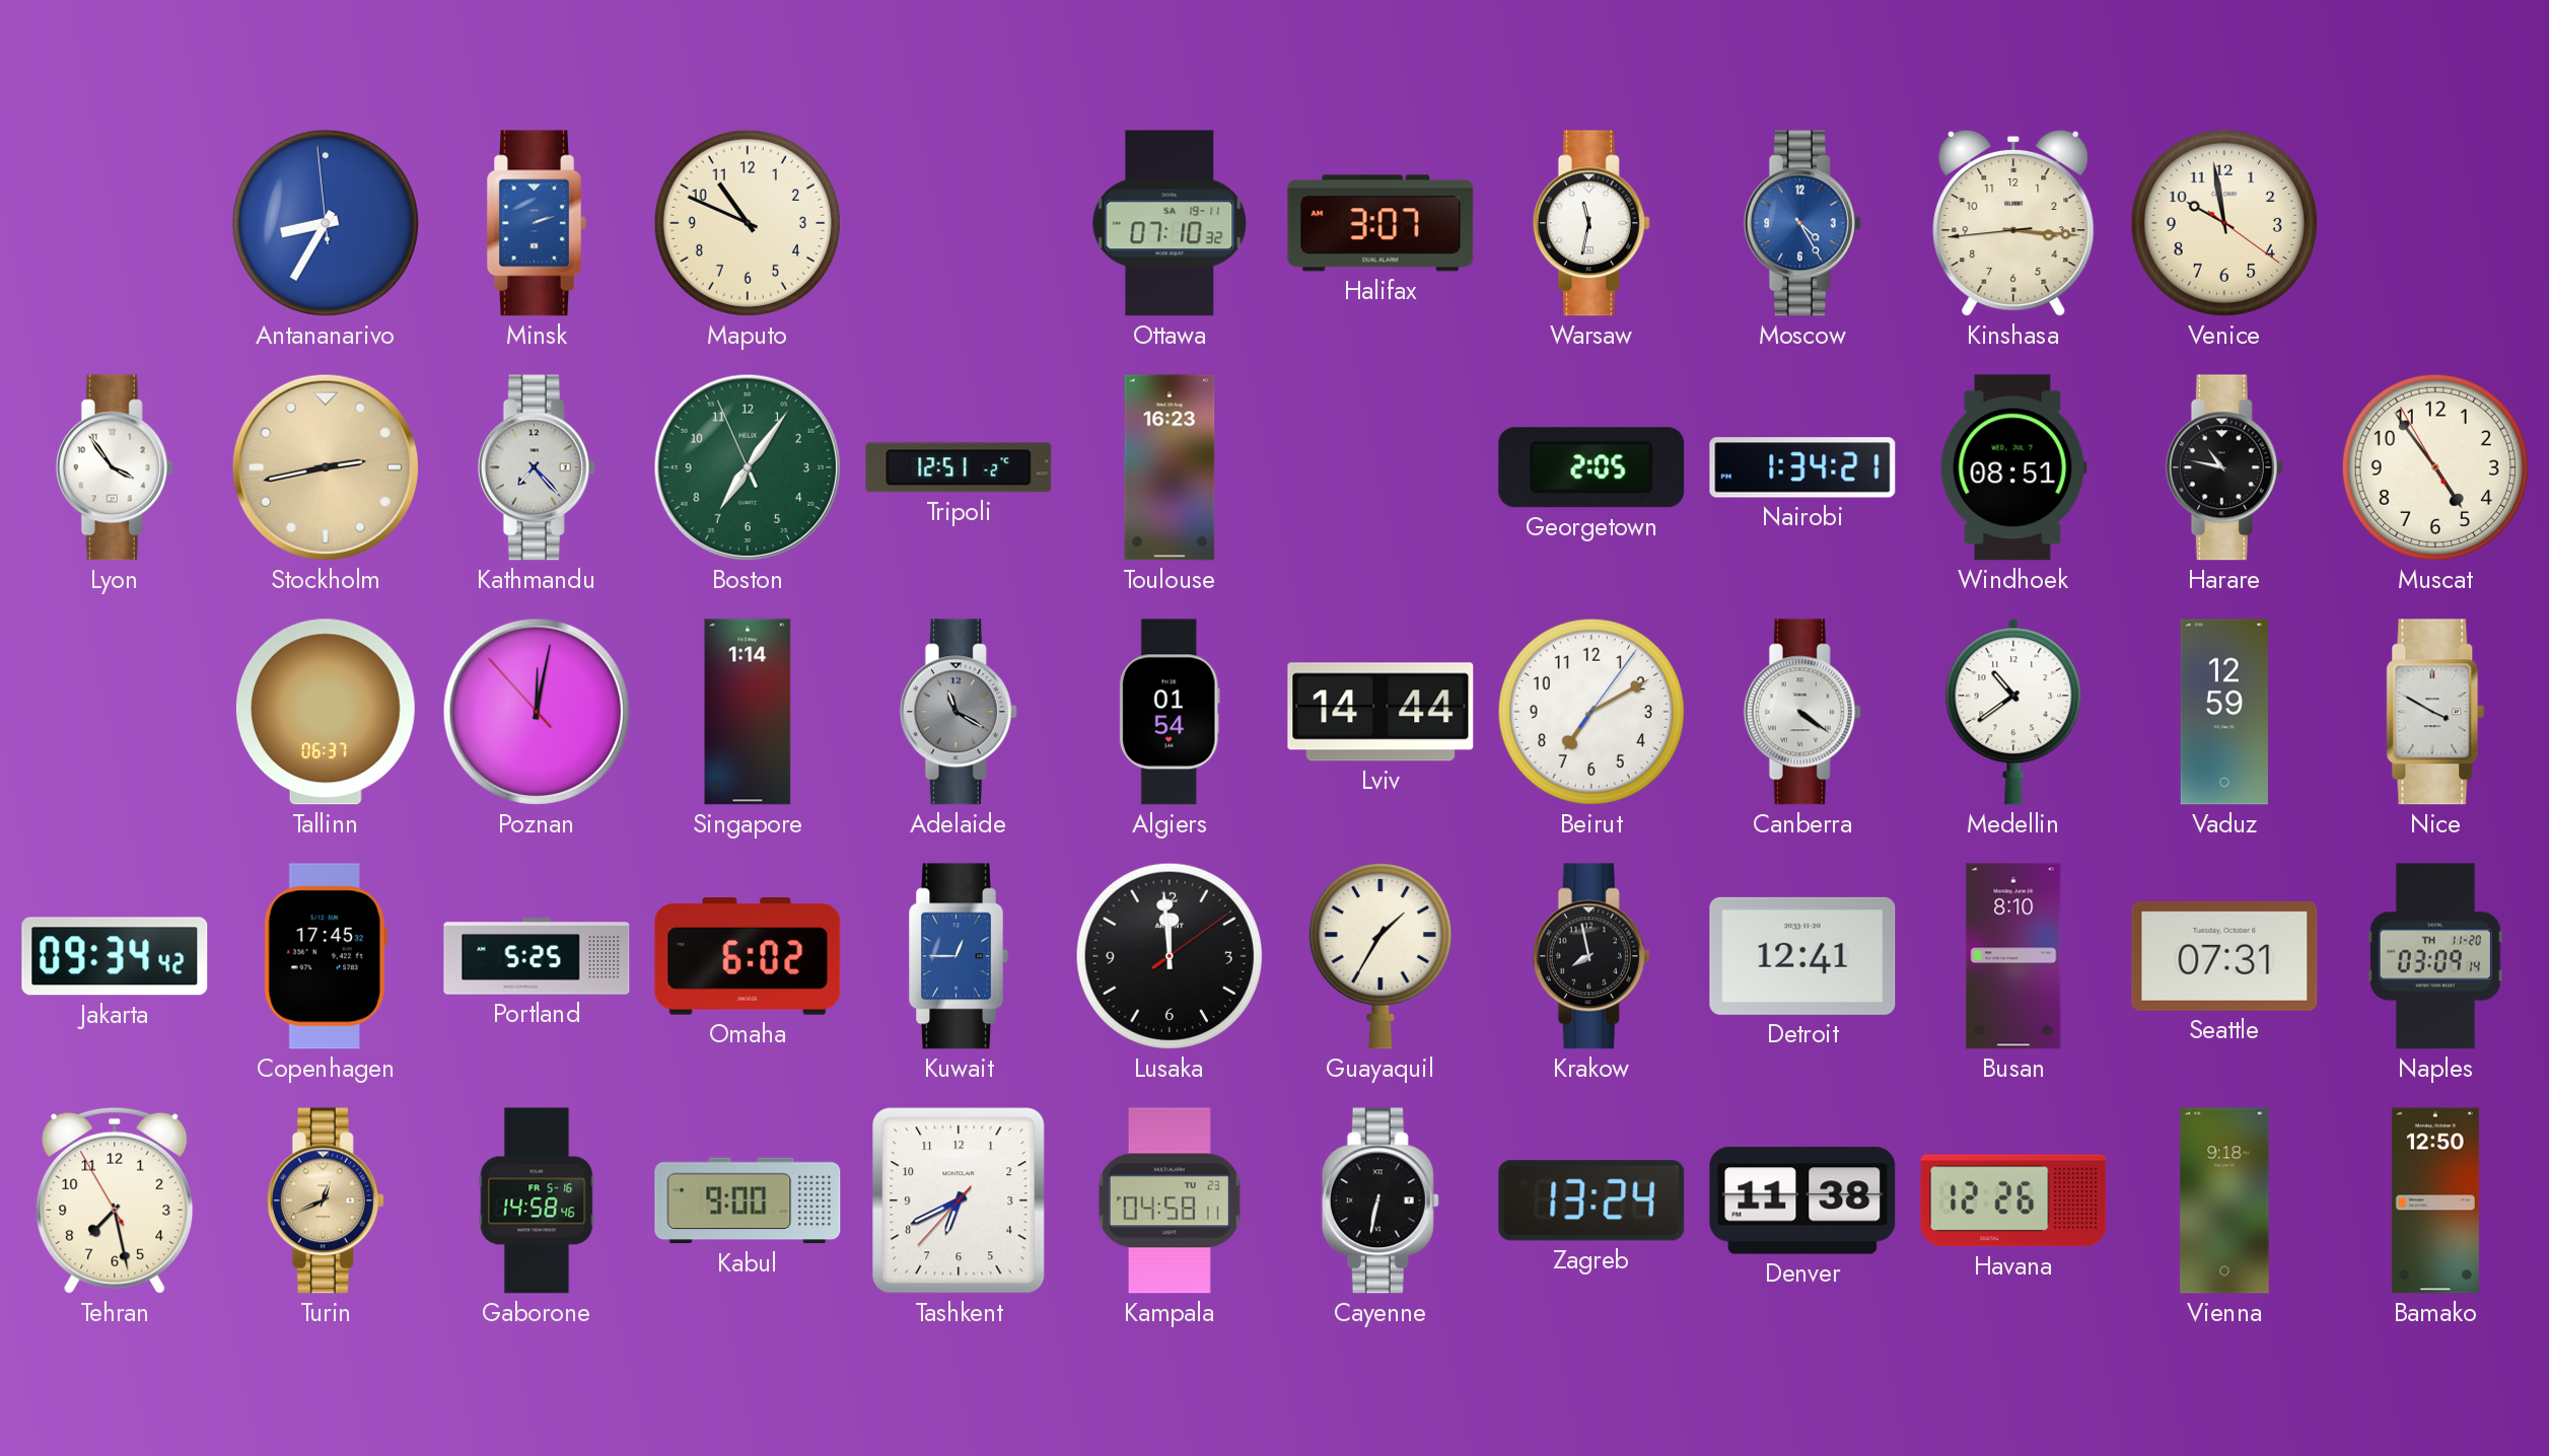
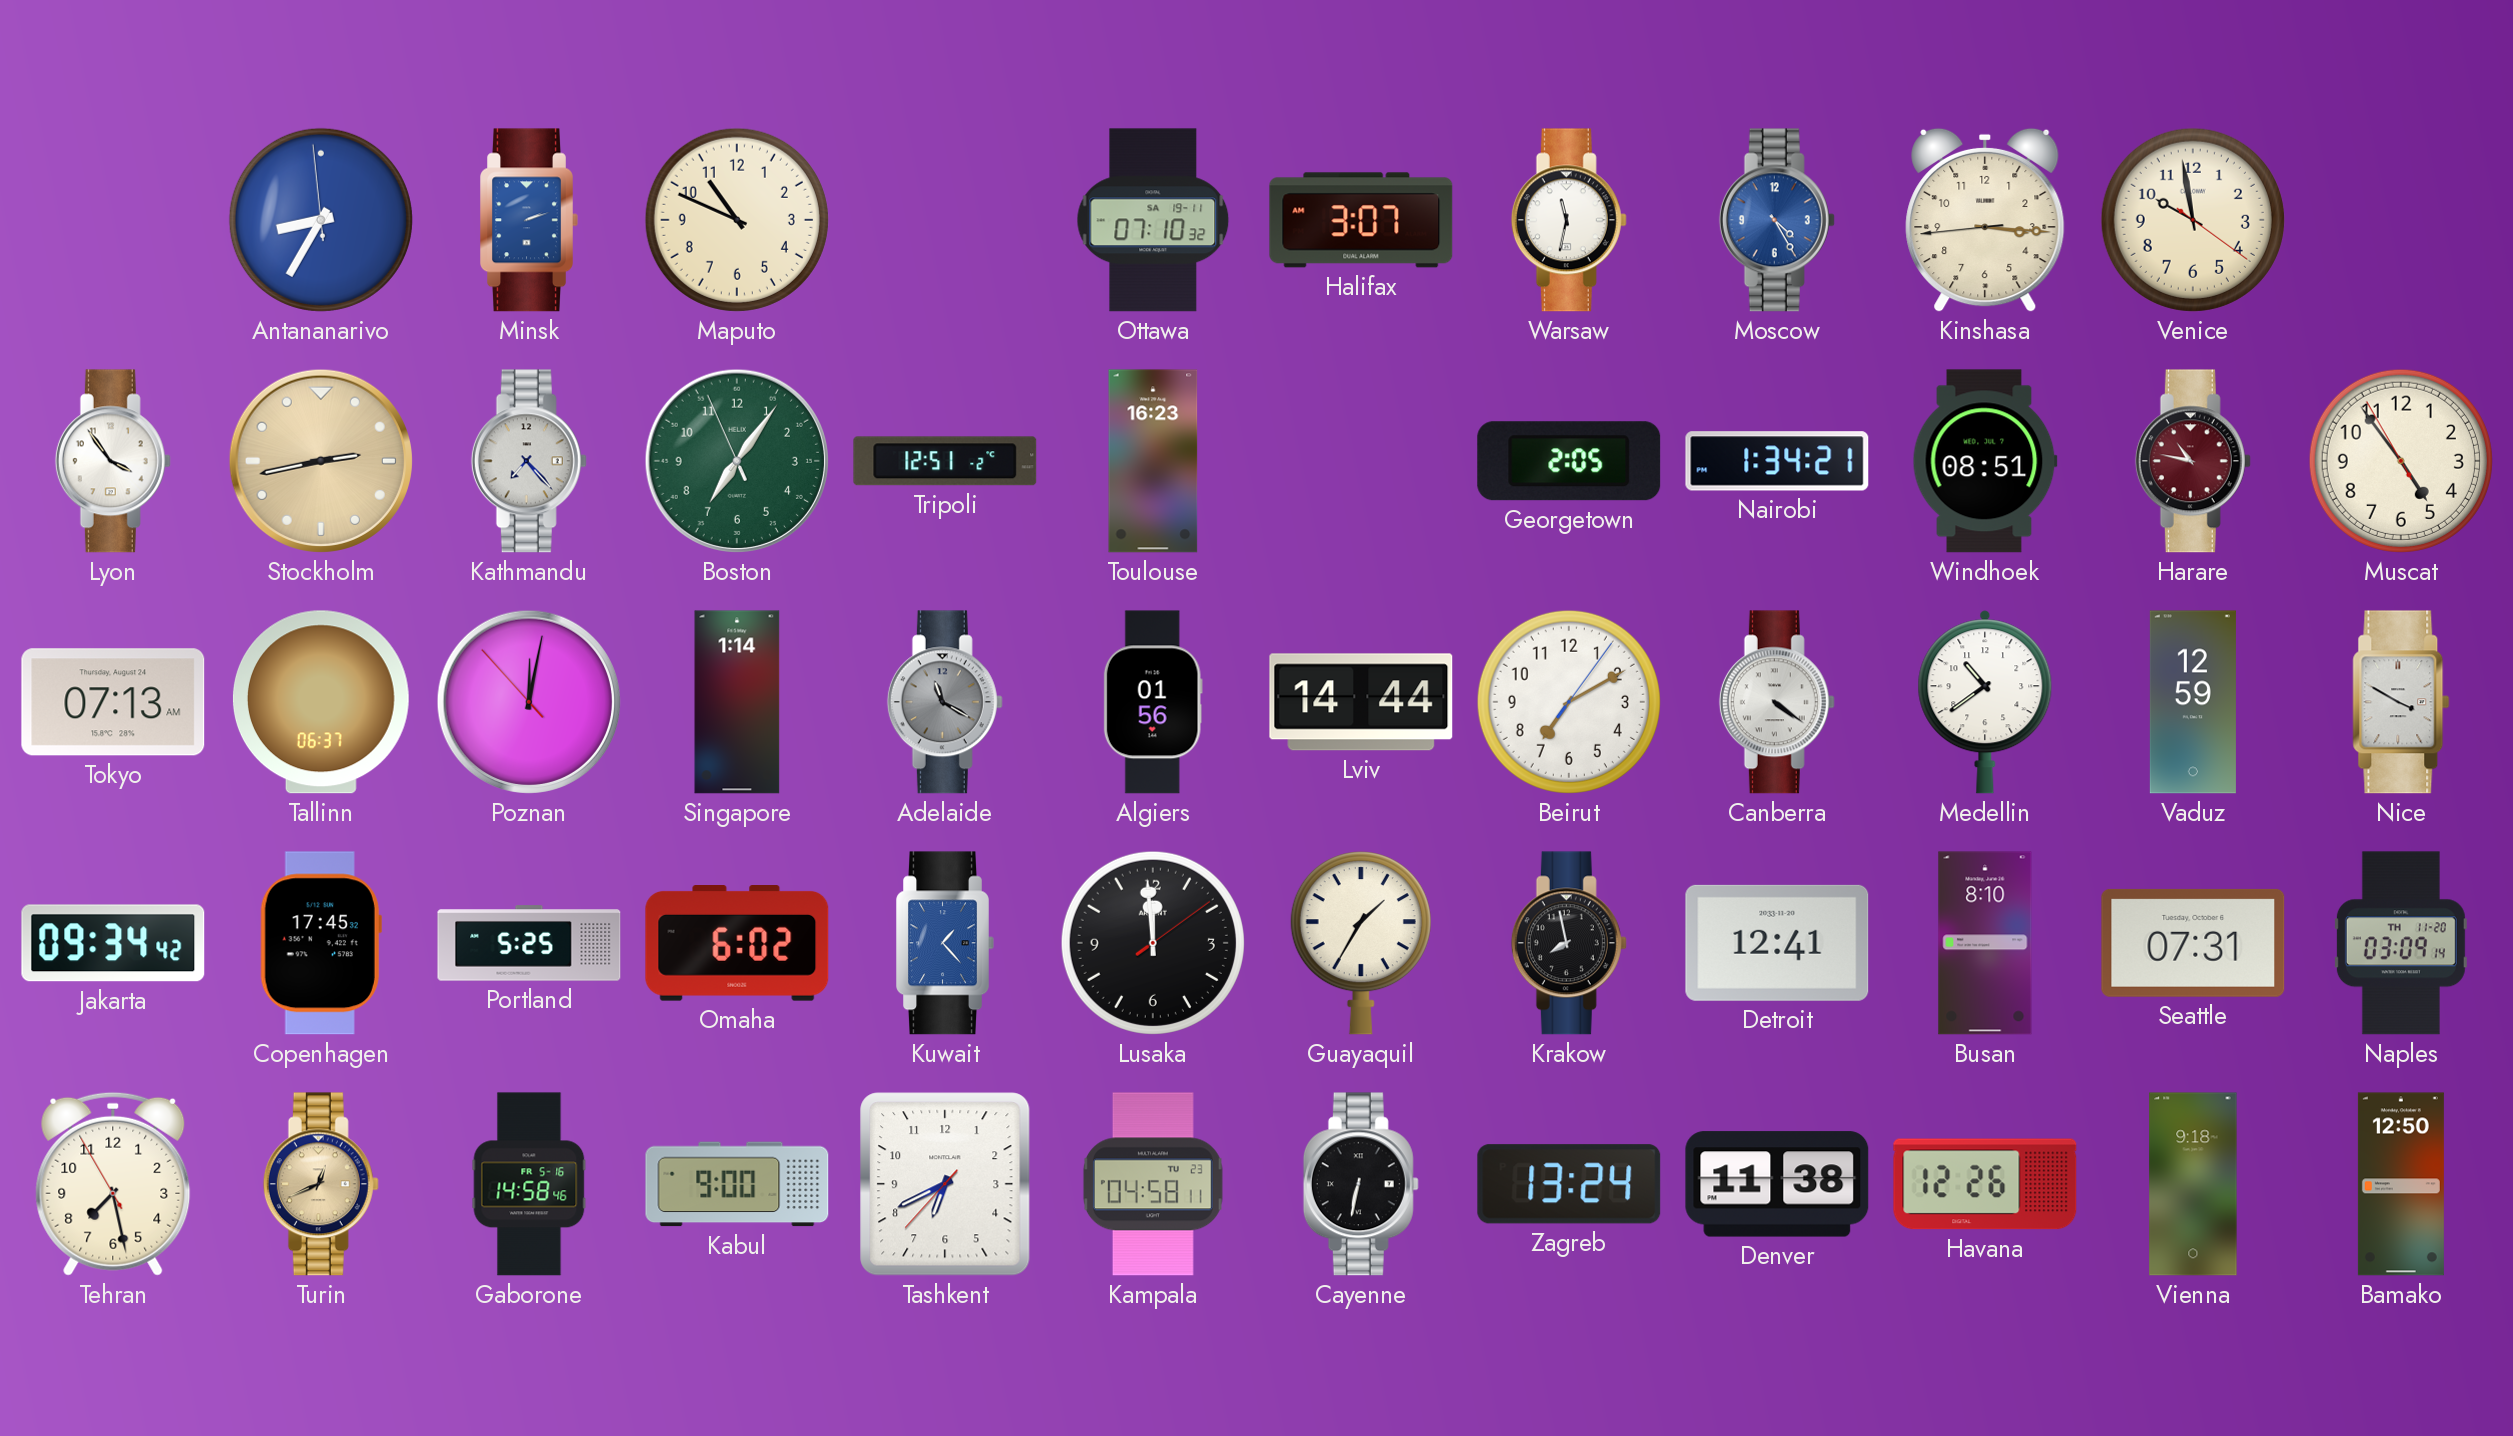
Harare dial: black -> burgundy
Tokyo: none -> 07:13
Algiers: 01:54 -> 01:56
Kuwait: 12:45 -> 1:23
